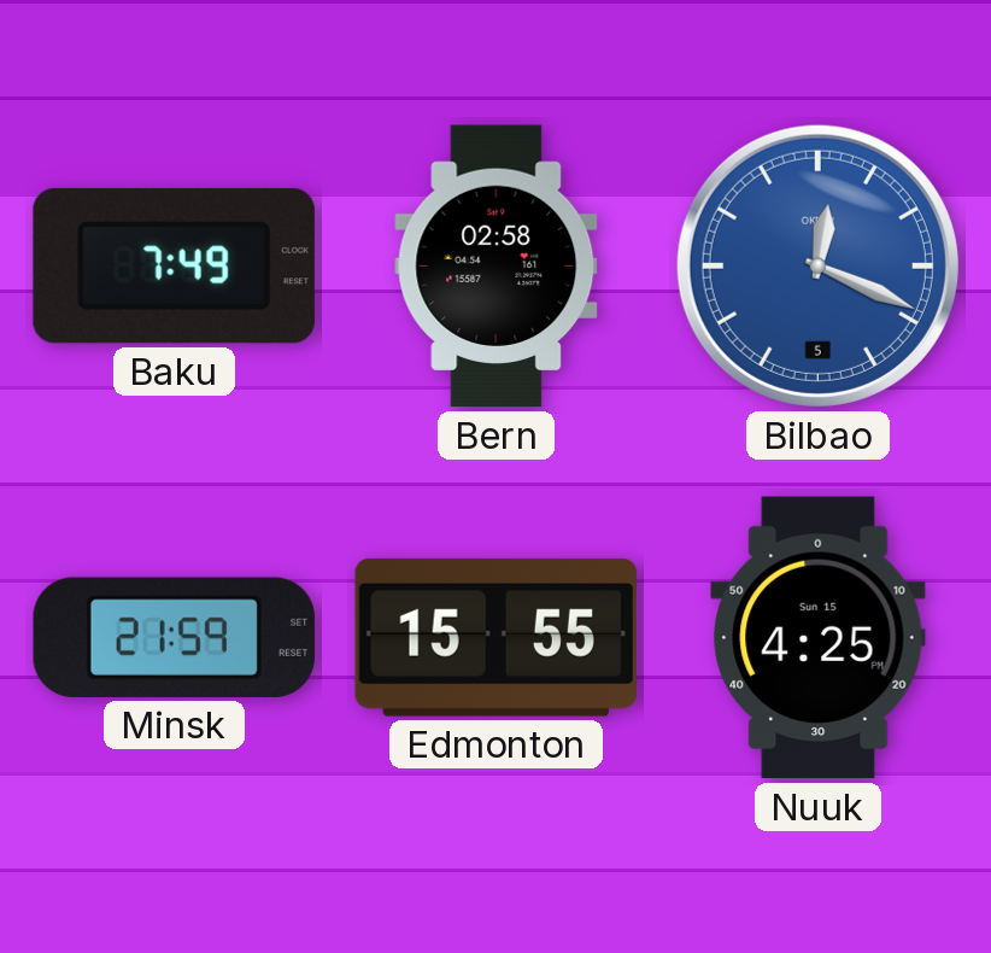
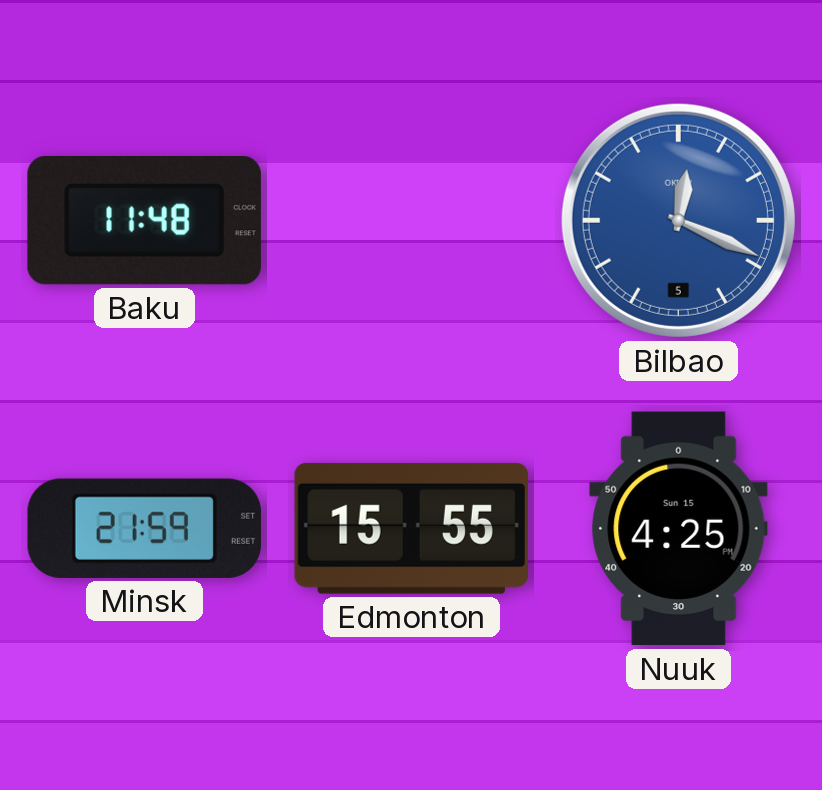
Baku: 7:49 -> 11:48
Bern: 02:58 -> none
